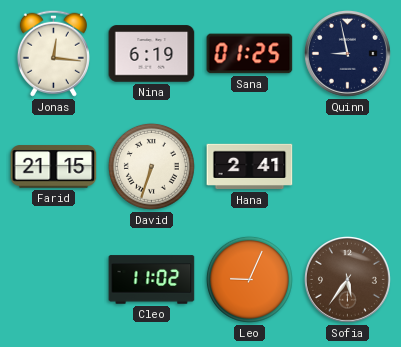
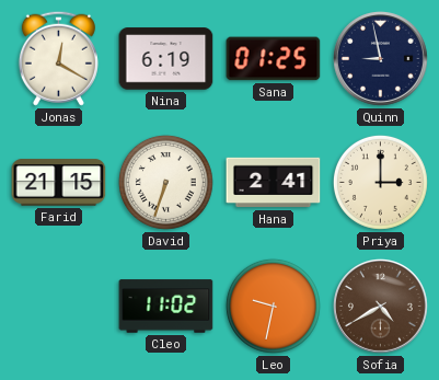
Jonas: 12:16 -> 12:20
Priya: none -> 3:00
Leo: 9:04 -> 9:32
Sofia: 5:36 -> 4:40
